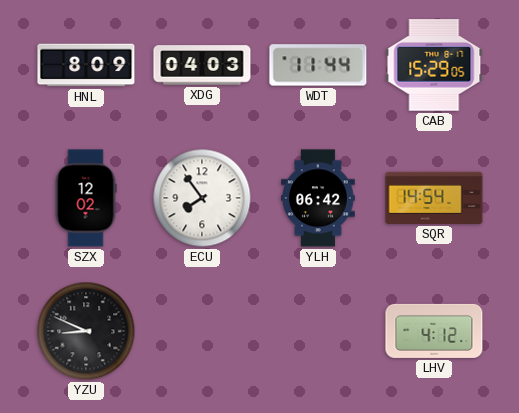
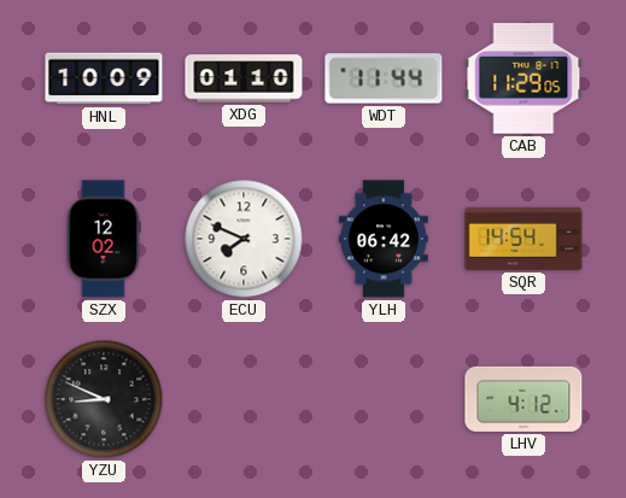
HNL: 8:09 -> 10:09
XDG: 04:03 -> 01:10
CAB: 15:29 -> 11:29
ECU: 7:54 -> 7:49
